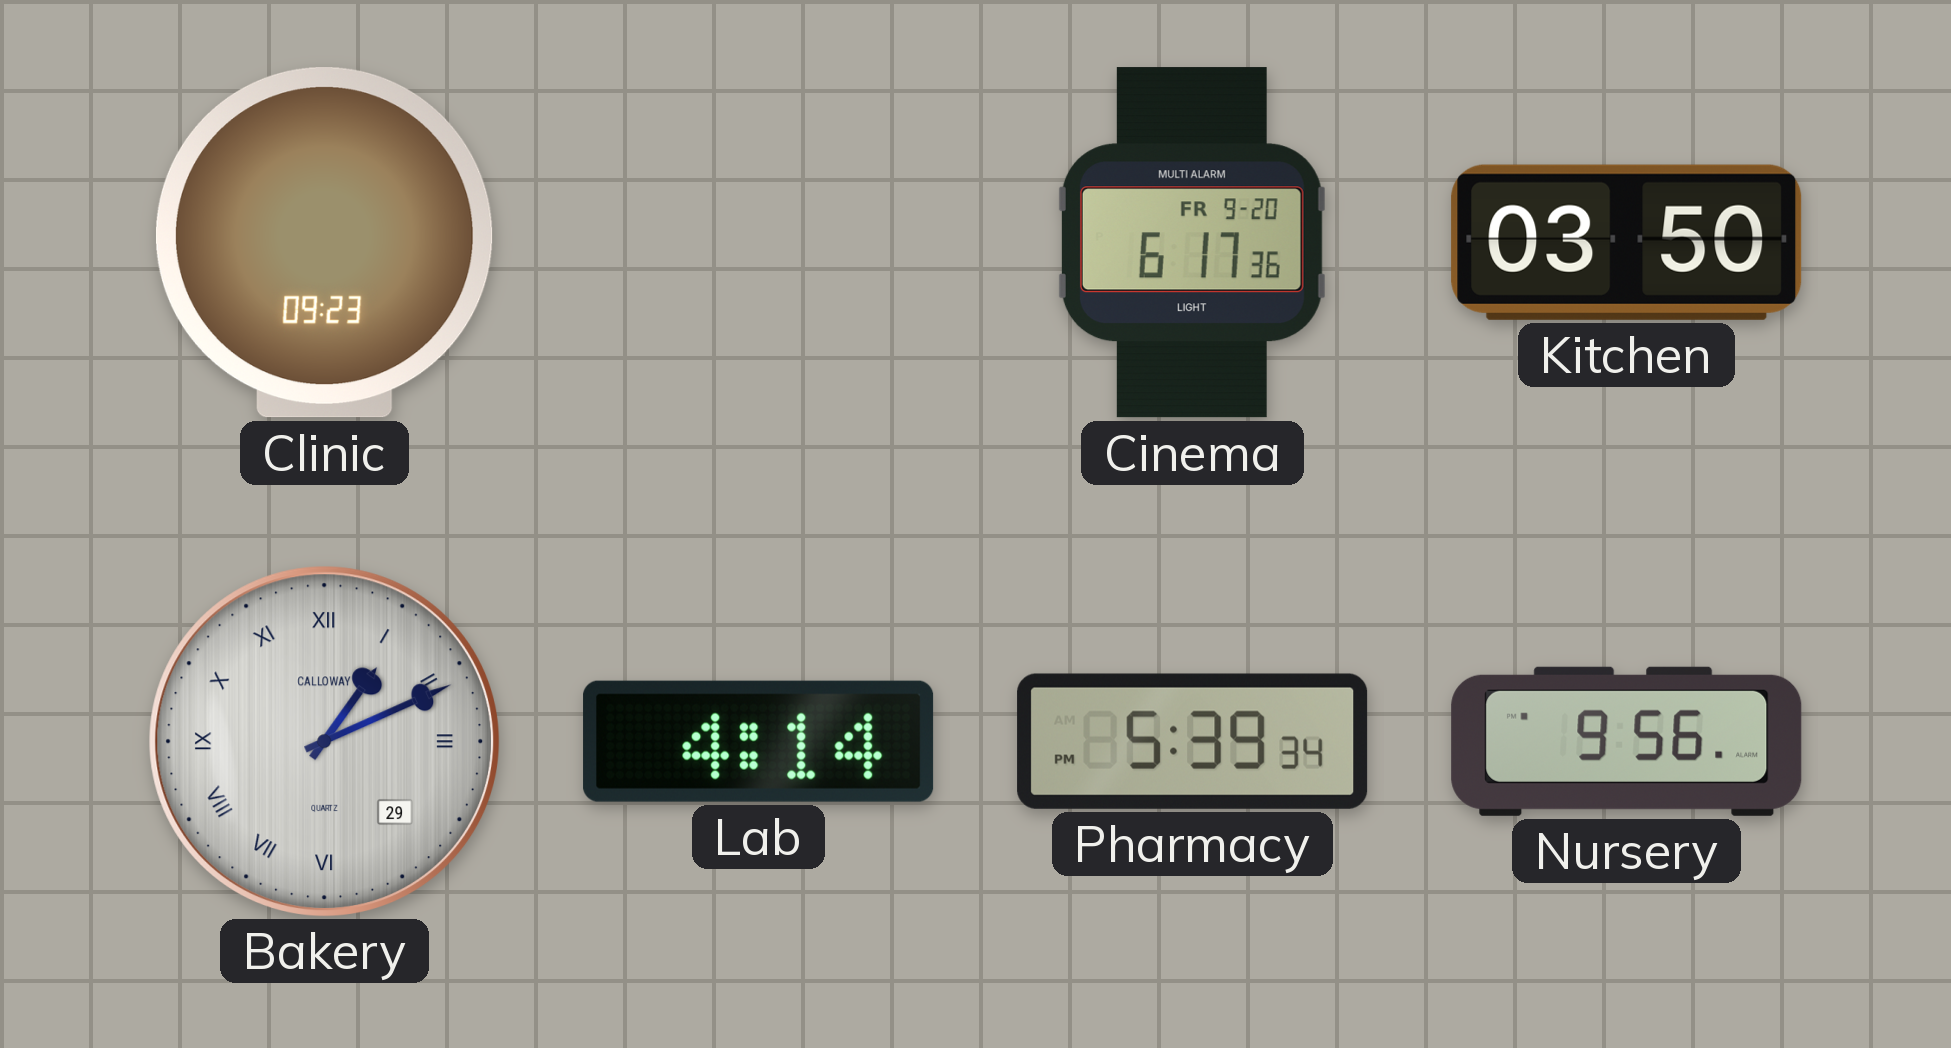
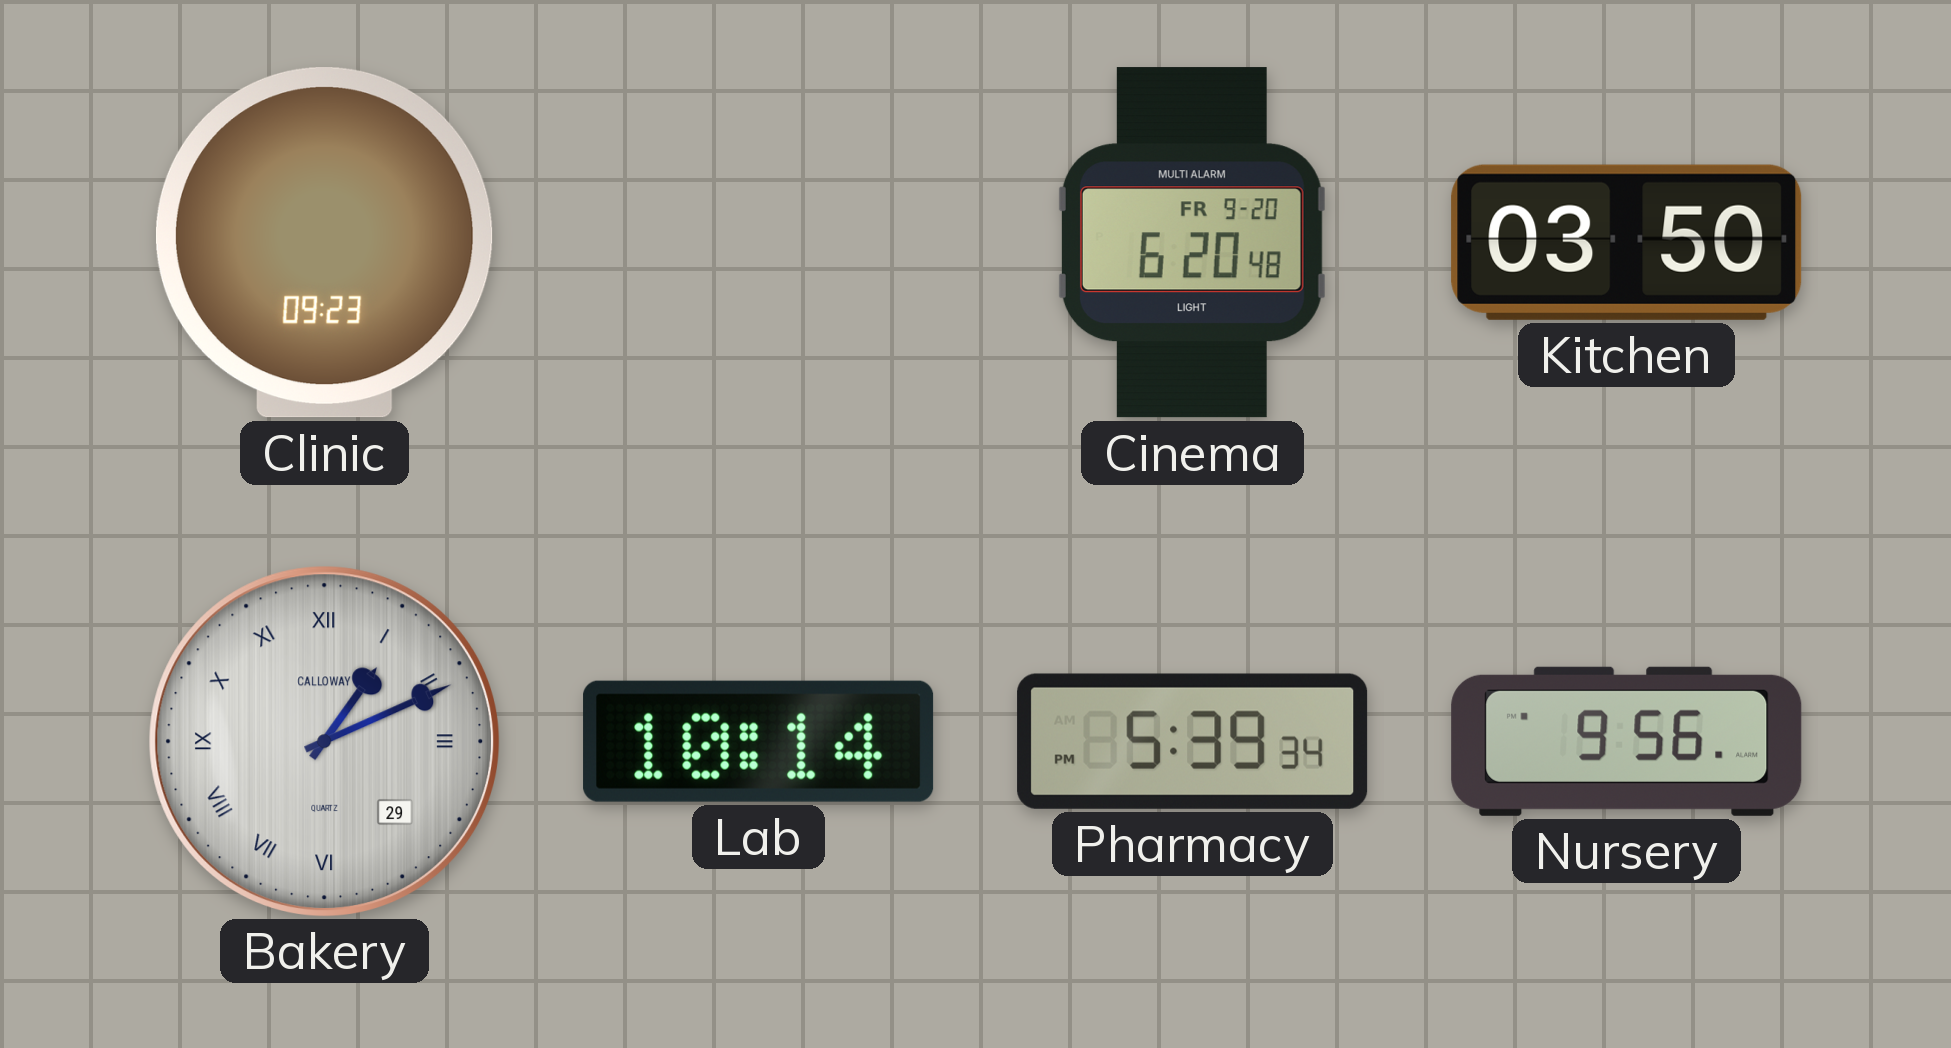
Cinema: 6:17 -> 6:20
Lab: 4:14 -> 10:14
